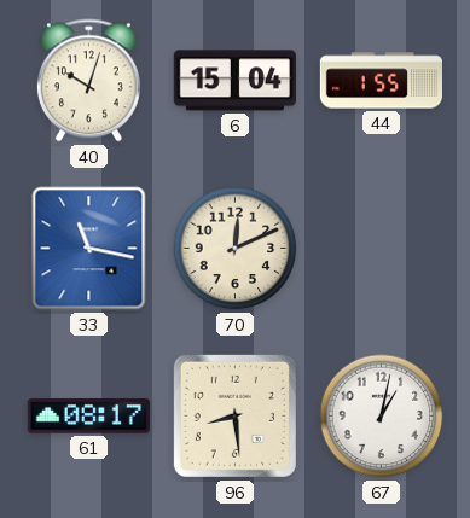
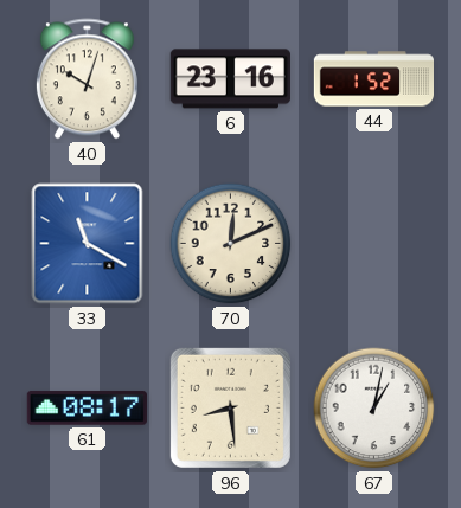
6: 15:04 -> 23:16
44: 1:55 -> 1:52
33: 11:17 -> 11:20
